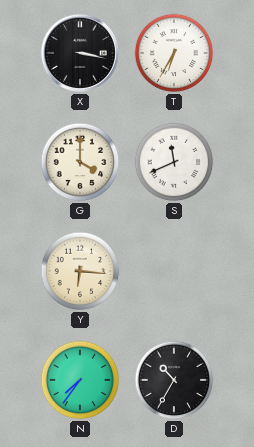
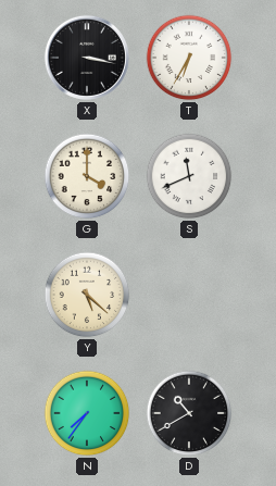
Y: 6:16 -> 5:22
D: 10:35 -> 10:40
